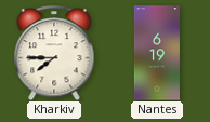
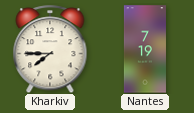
Nantes: 6:19 -> 7:19
